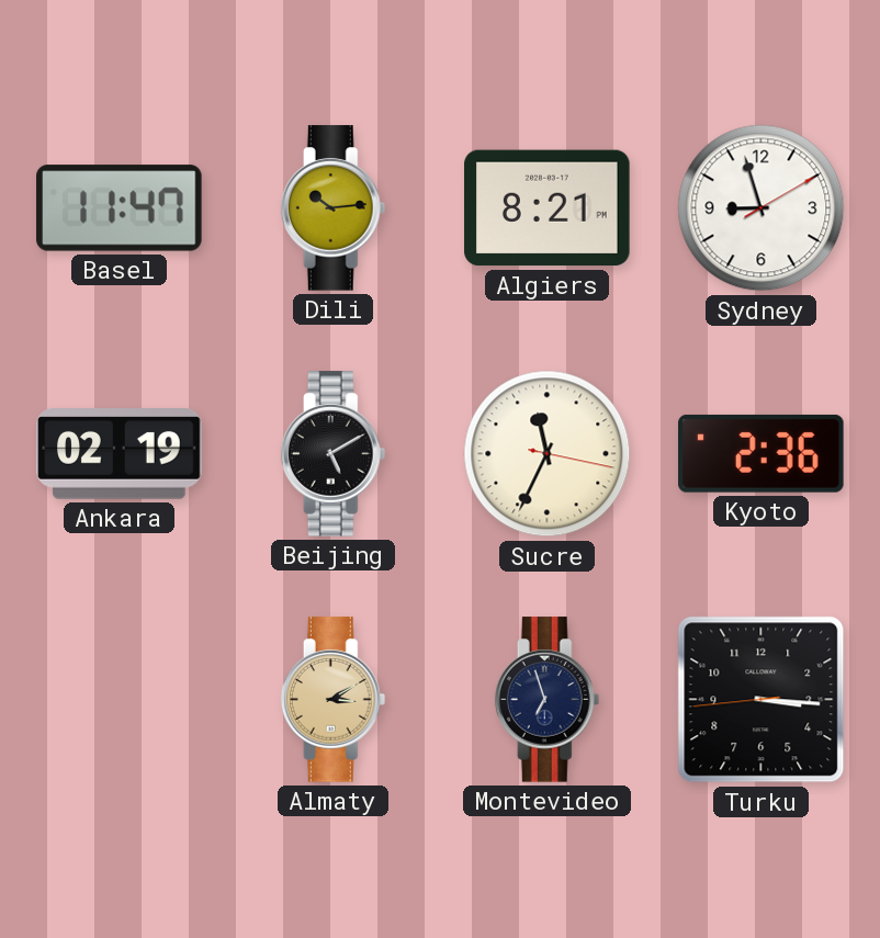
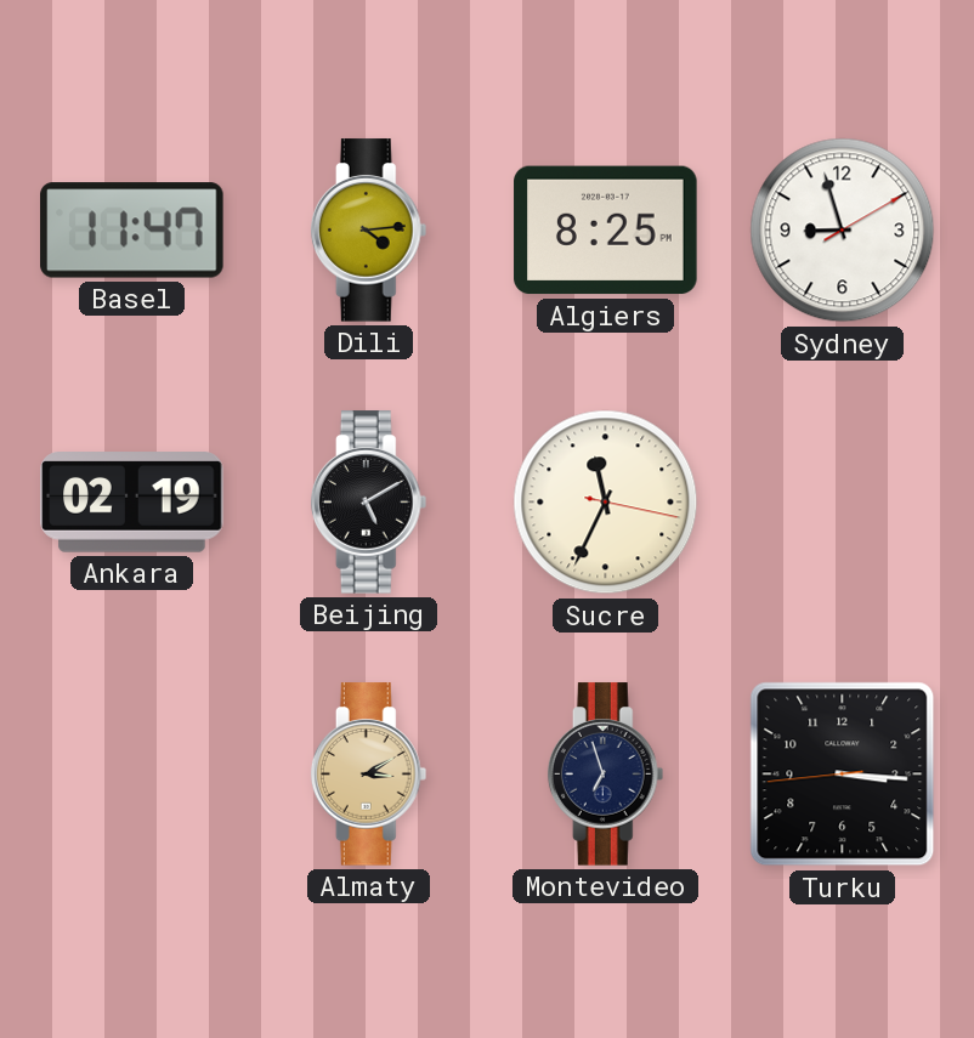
Dili: 10:14 -> 4:14
Algiers: 8:21 -> 8:25
Kyoto: 2:36 -> none
